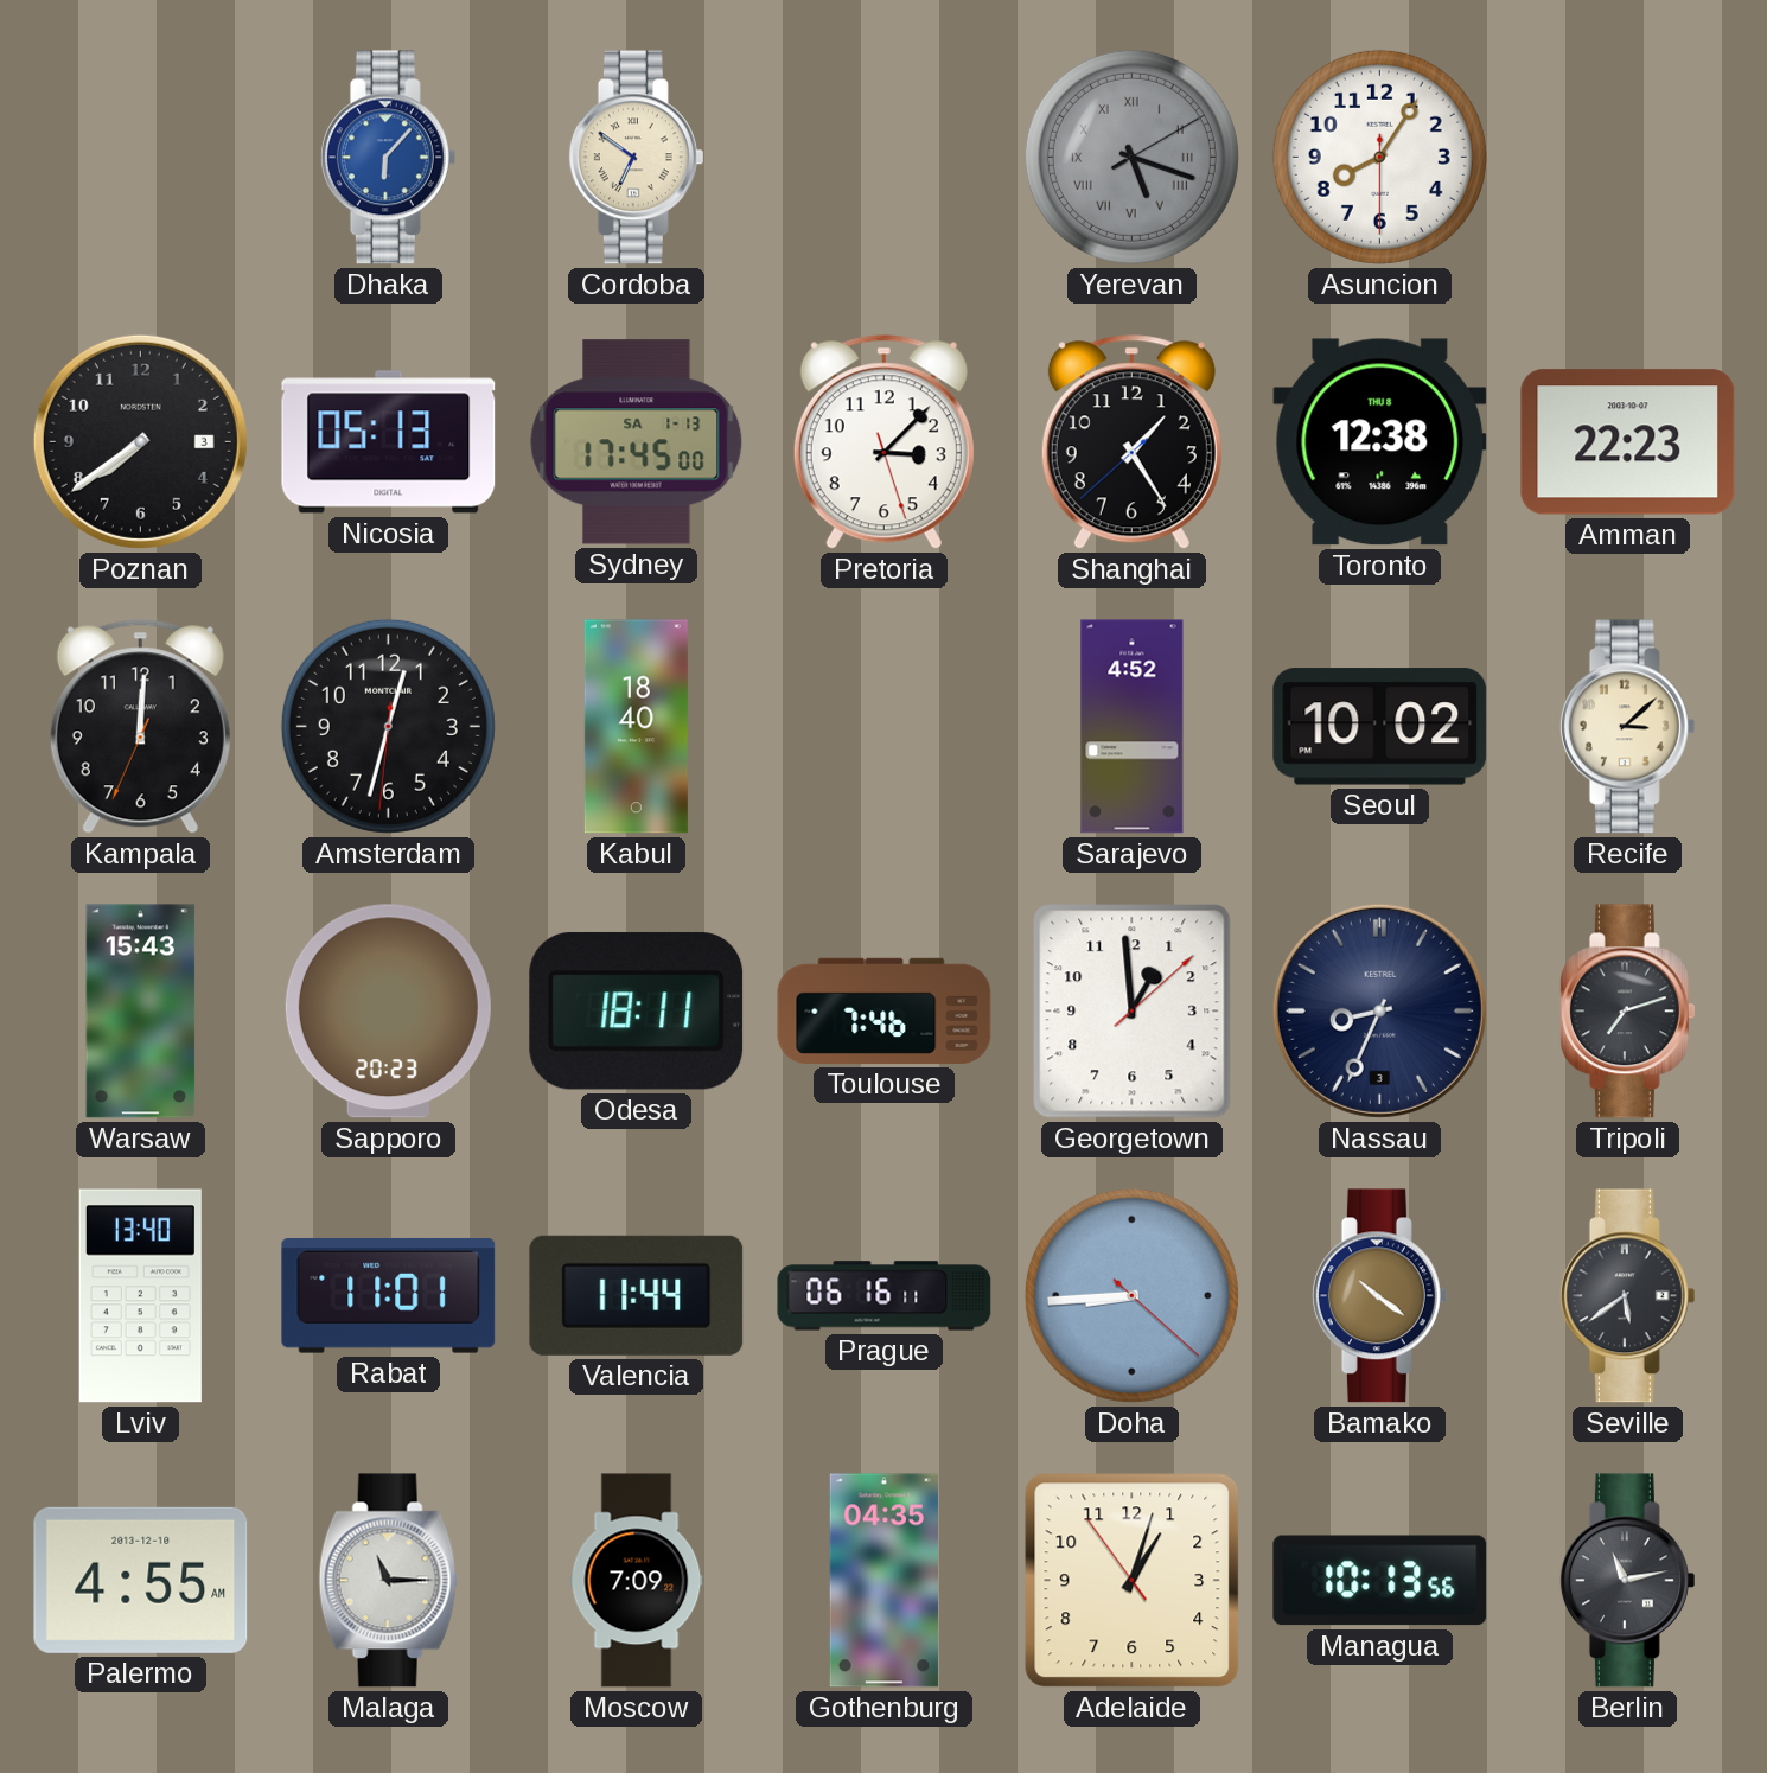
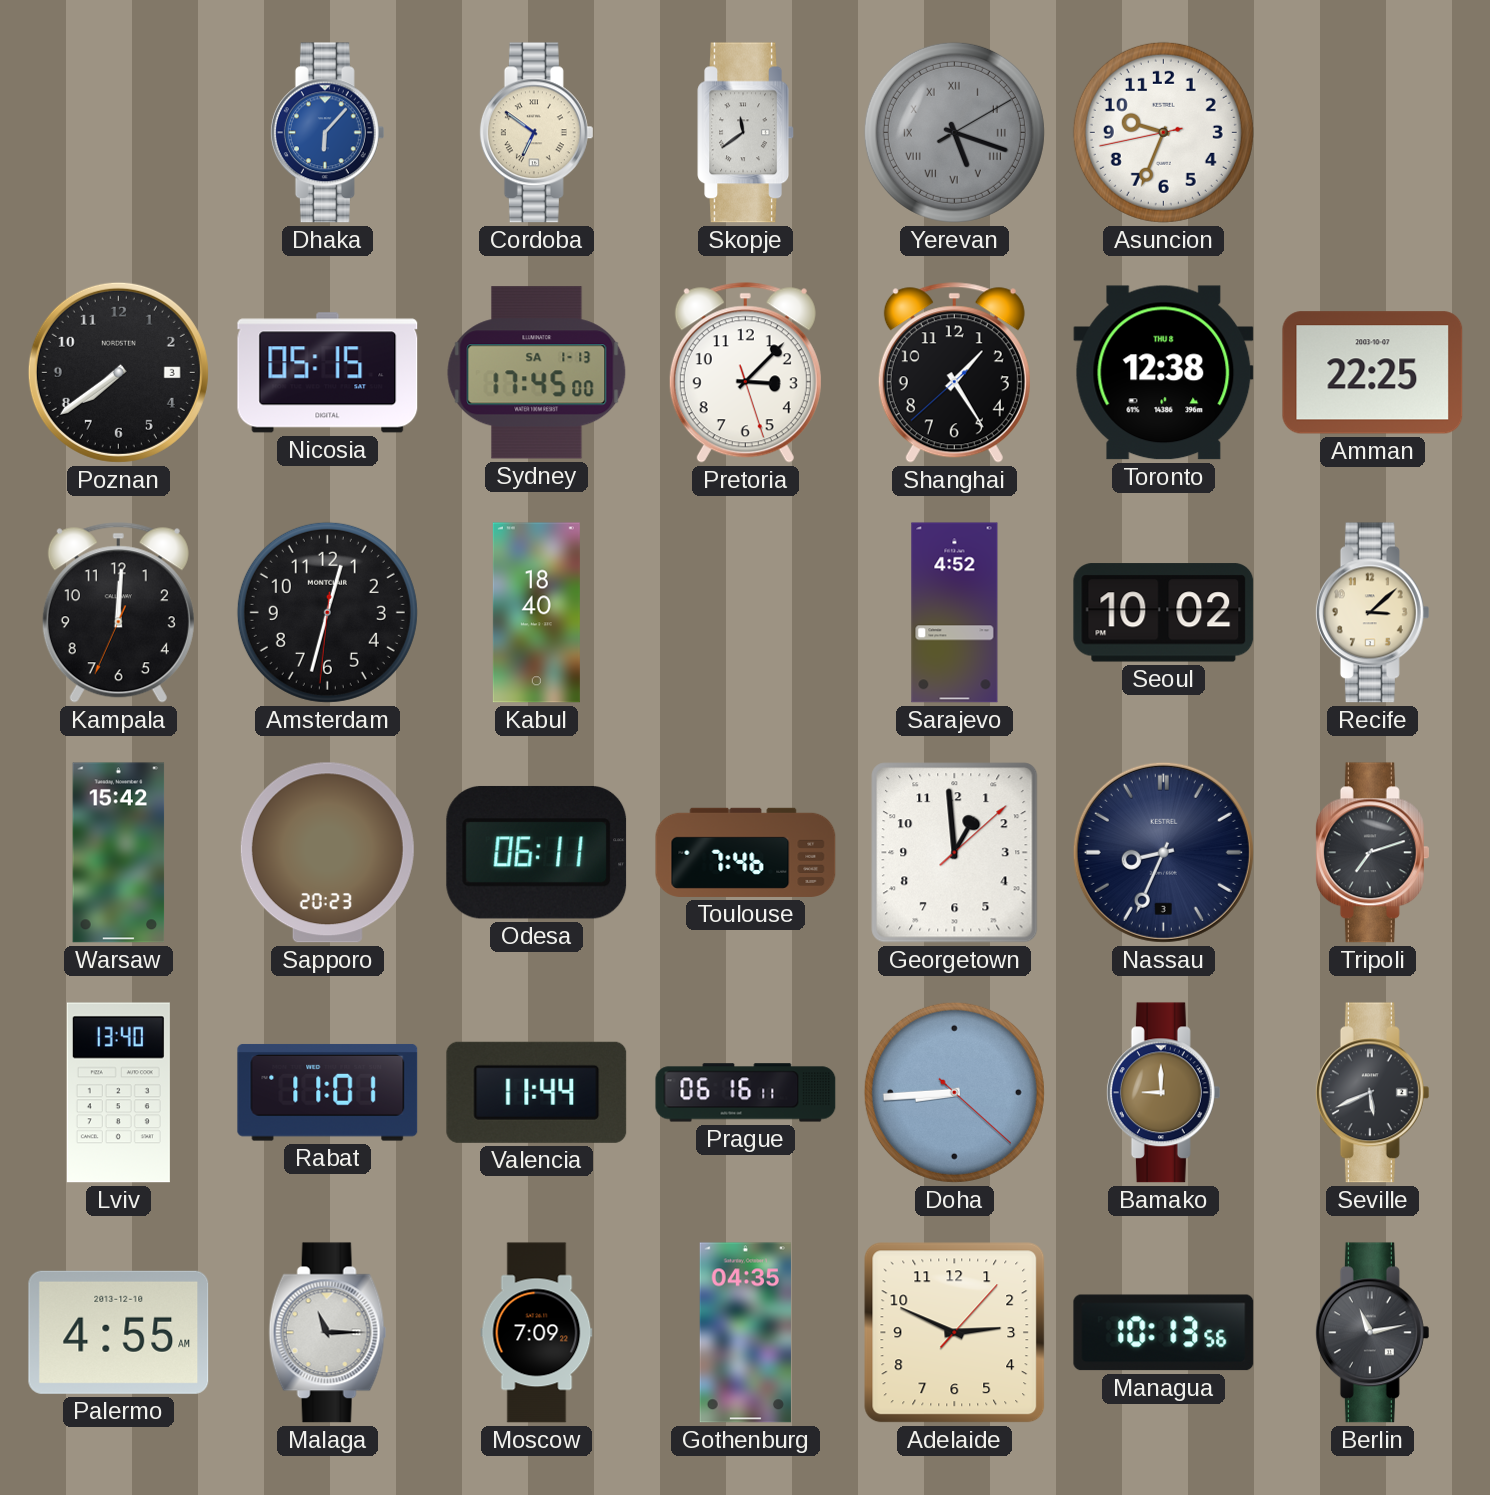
Skopje: none -> 11:39
Asuncion: 8:05 -> 9:33
Nicosia: 05:13 -> 05:15
Amman: 22:23 -> 22:25
Warsaw: 15:43 -> 15:42
Odesa: 18:11 -> 06:11
Bamako: 10:21 -> 9:00
Seville: 5:39 -> 5:41
Adelaide: 1:02 -> 2:49
